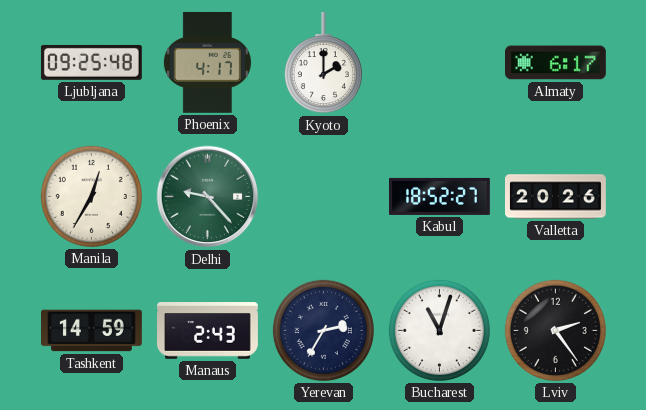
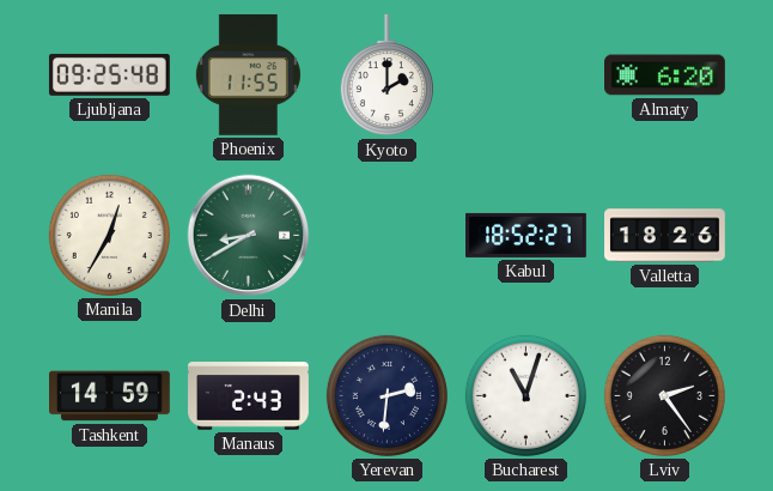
Phoenix: 4:17 -> 11:55
Almaty: 6:17 -> 6:20
Delhi: 9:23 -> 8:40
Valletta: 20:26 -> 18:26
Yerevan: 2:35 -> 2:31
